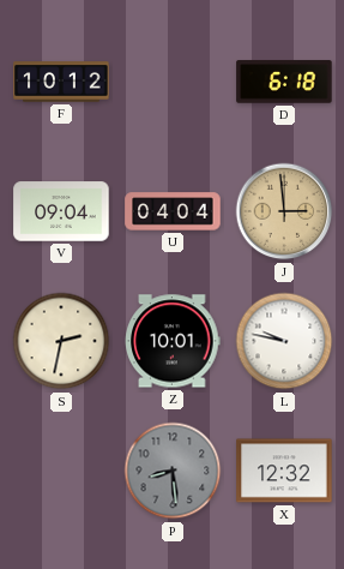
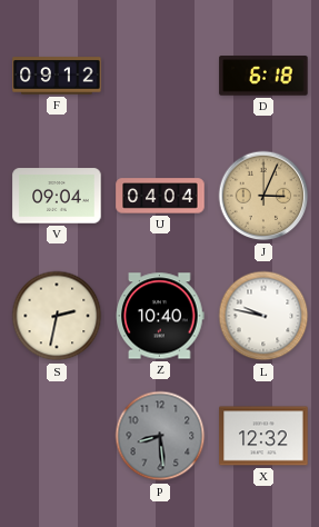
F: 10:12 -> 09:12
J: 2:59 -> 3:04
Z: 10:01 -> 10:40
